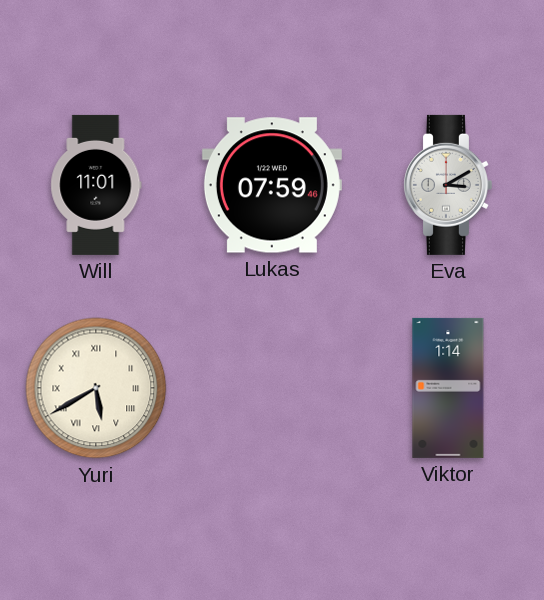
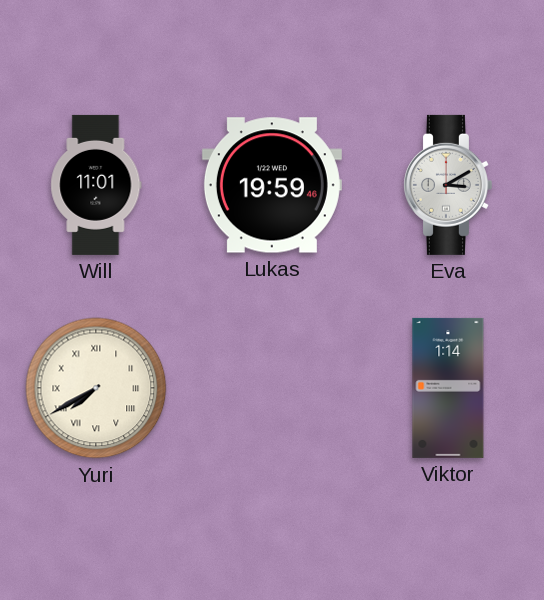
Lukas: 07:59 -> 19:59
Yuri: 5:40 -> 7:40
